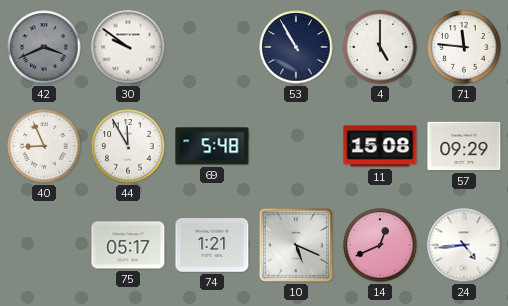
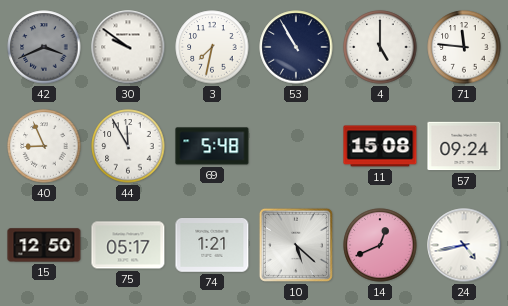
3: none -> 7:32
57: 09:29 -> 09:24
15: none -> 12:50
10: 5:19 -> 5:22
24: 4:44 -> 4:43
